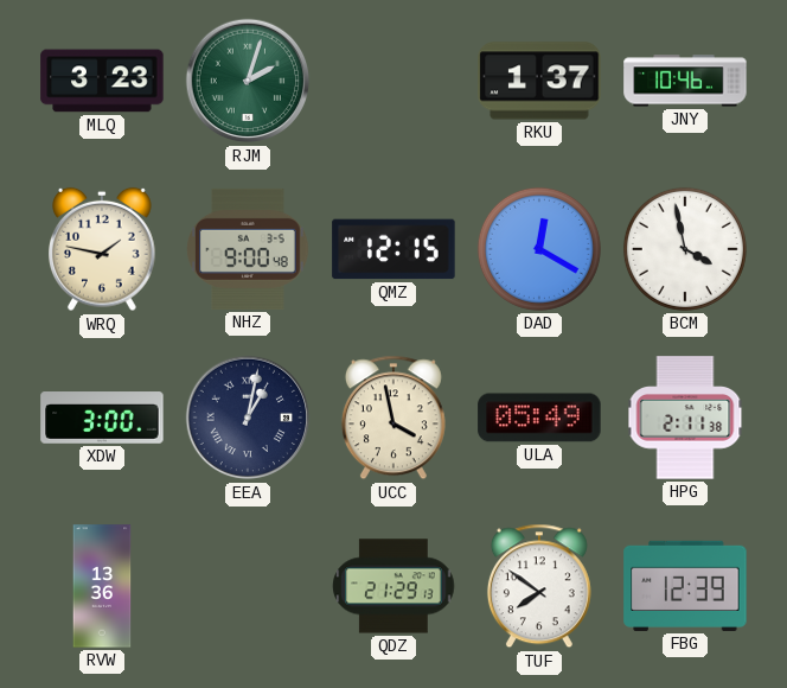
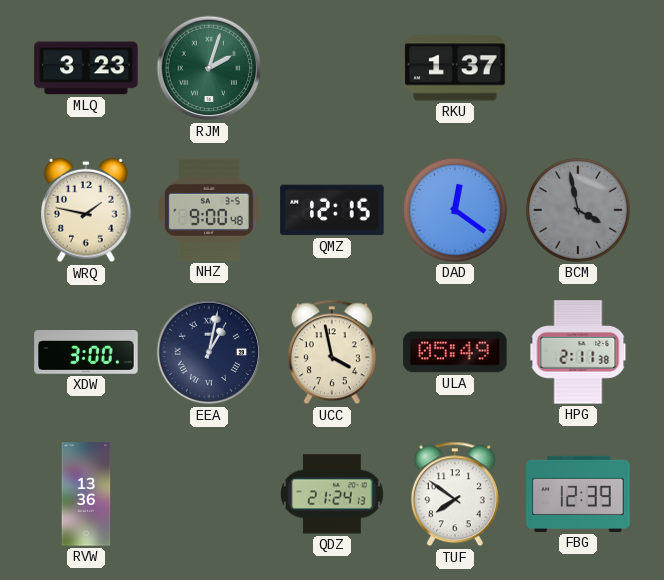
JNY: 10:46 -> none
DAD: 12:20 -> 12:21
BCM dial: white -> grey
QDZ: 21:29 -> 21:24
